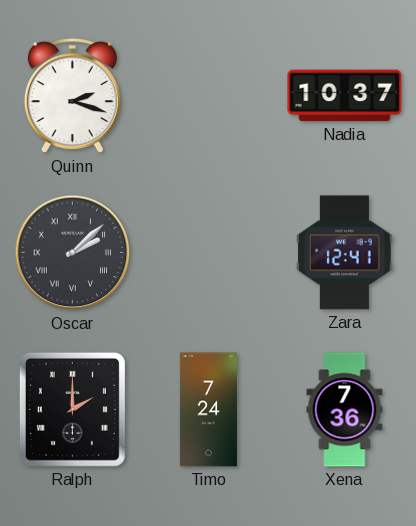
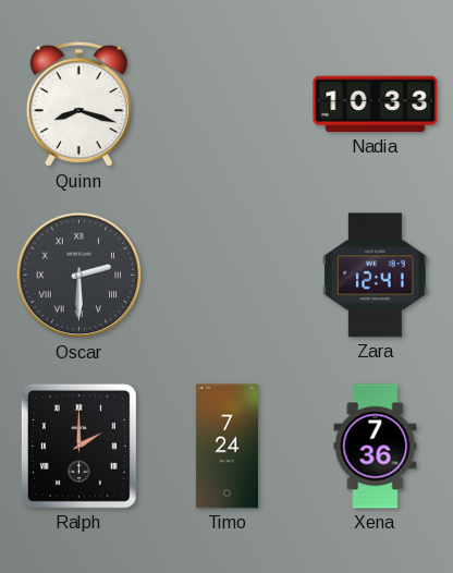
Quinn: 2:18 -> 8:18
Nadia: 10:37 -> 10:33
Oscar: 2:08 -> 2:30
